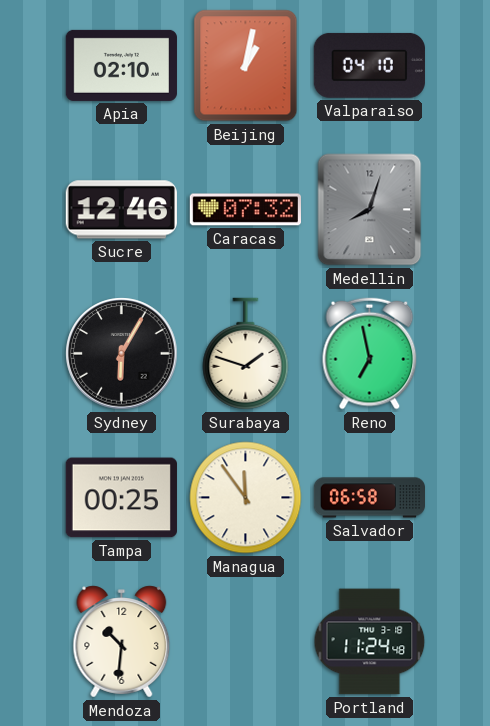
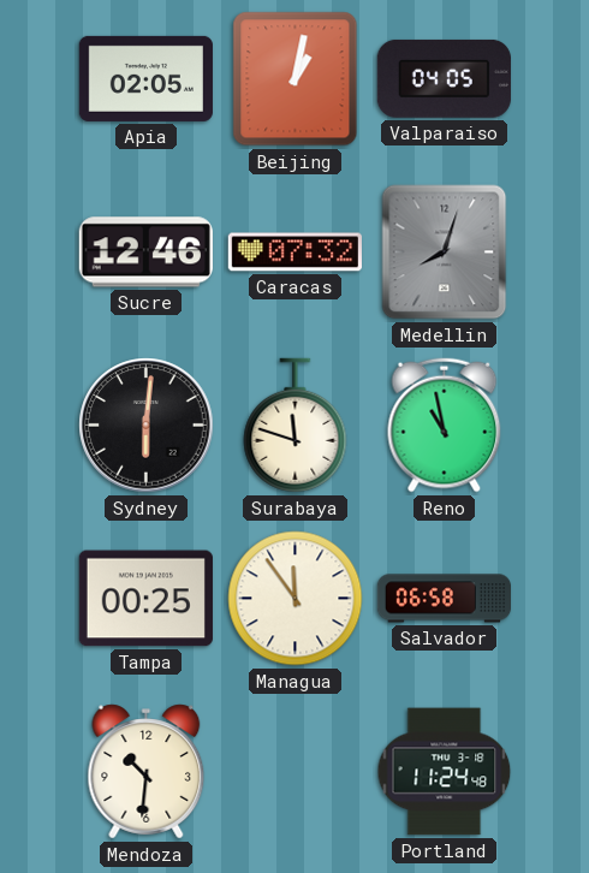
Apia: 02:10 -> 02:05
Valparaiso: 04:10 -> 04:05
Sydney: 6:05 -> 6:01
Surabaya: 1:48 -> 11:48
Reno: 6:58 -> 10:58
